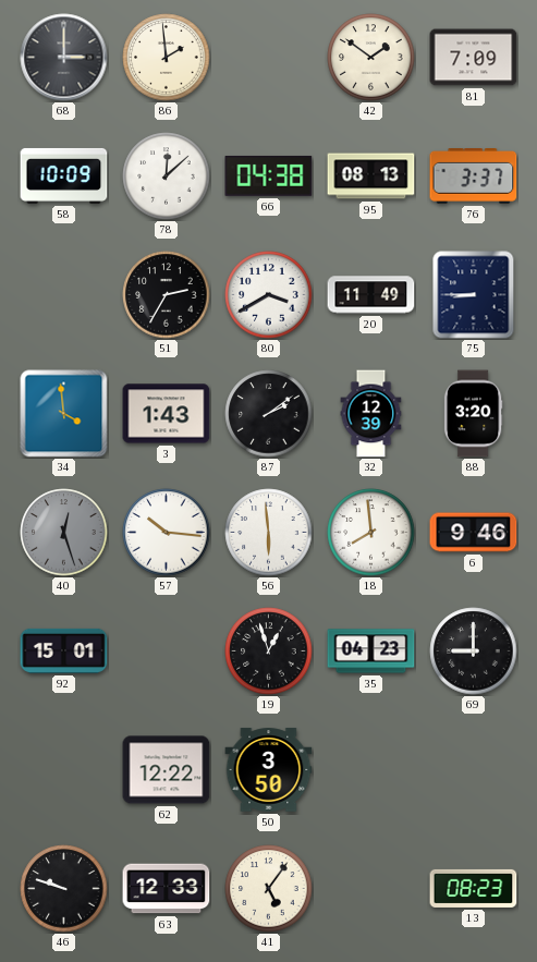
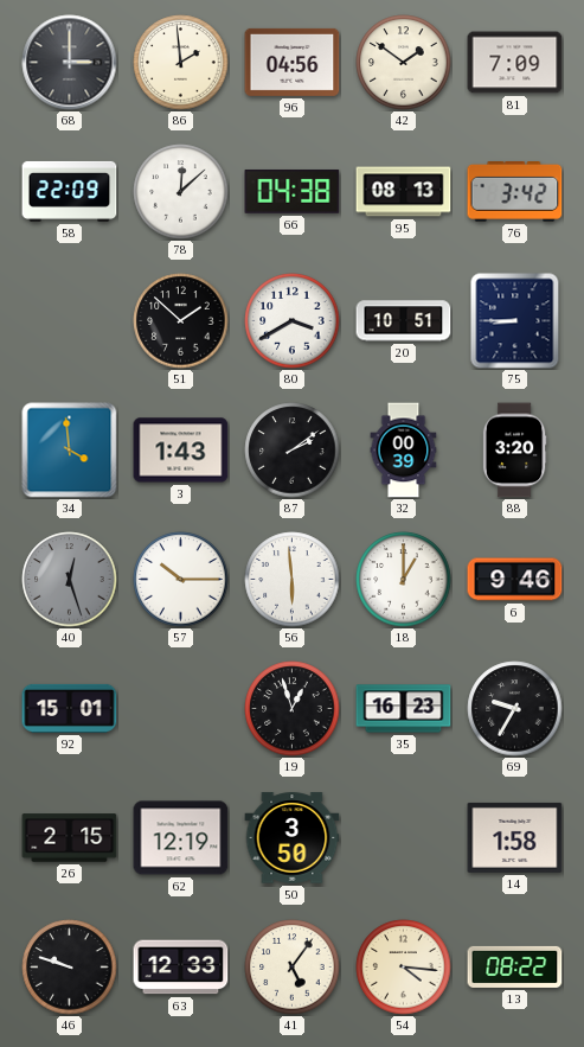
96: none -> 04:56
58: 10:09 -> 22:09
76: 3:37 -> 3:42
51: 2:35 -> 1:52
20: 11:49 -> 10:51
32: 12:39 -> 00:39
57: 10:16 -> 10:15
18: 7:59 -> 1:00
35: 04:23 -> 16:23
69: 9:00 -> 9:35
26: none -> 2:15
62: 12:22 -> 12:19
14: none -> 1:58
54: none -> 4:16
13: 08:23 -> 08:22
